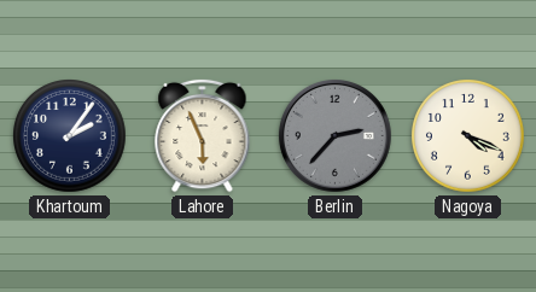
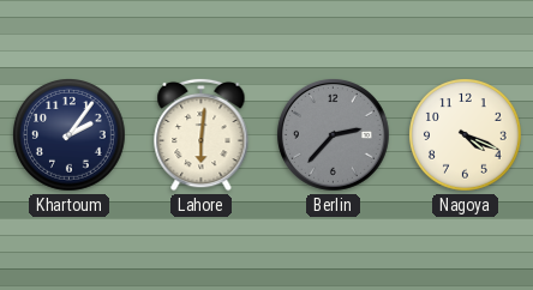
Lahore: 5:56 -> 6:01
